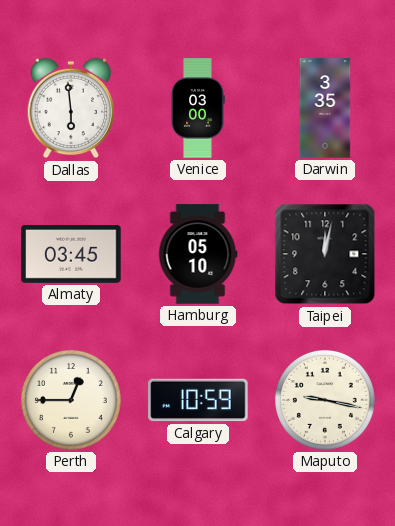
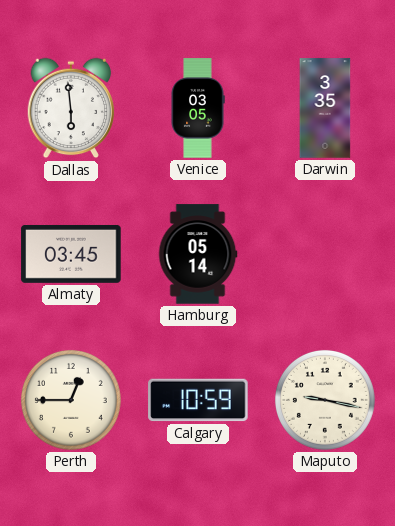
Venice: 03:00 -> 03:05
Hamburg: 05:10 -> 05:14
Taipei: 12:02 -> none
